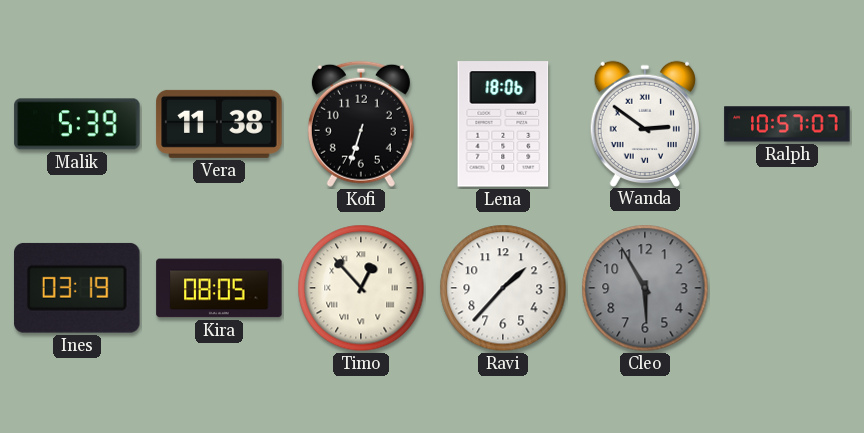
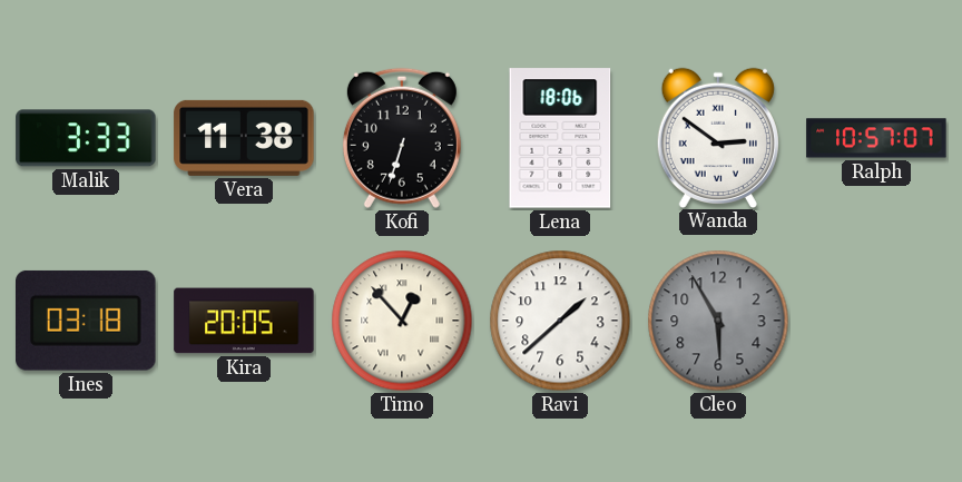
Malik: 5:39 -> 3:33
Ines: 03:19 -> 03:18
Kira: 08:05 -> 20:05
Ravi: 1:37 -> 1:38
